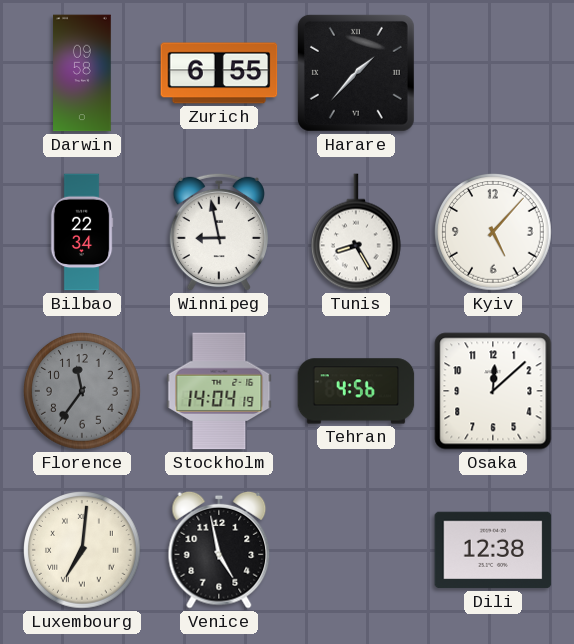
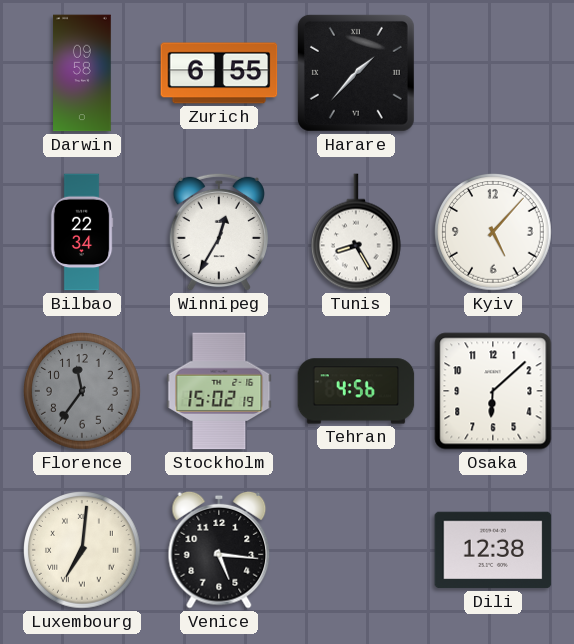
Winnipeg: 8:58 -> 12:35
Stockholm: 14:04 -> 15:02
Osaka: 12:08 -> 6:08
Venice: 4:58 -> 5:16
